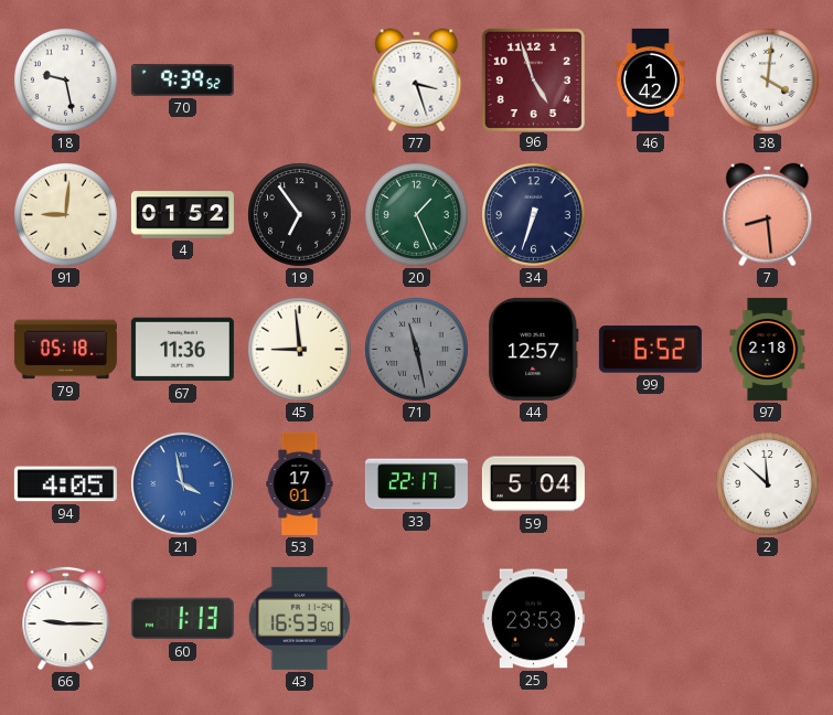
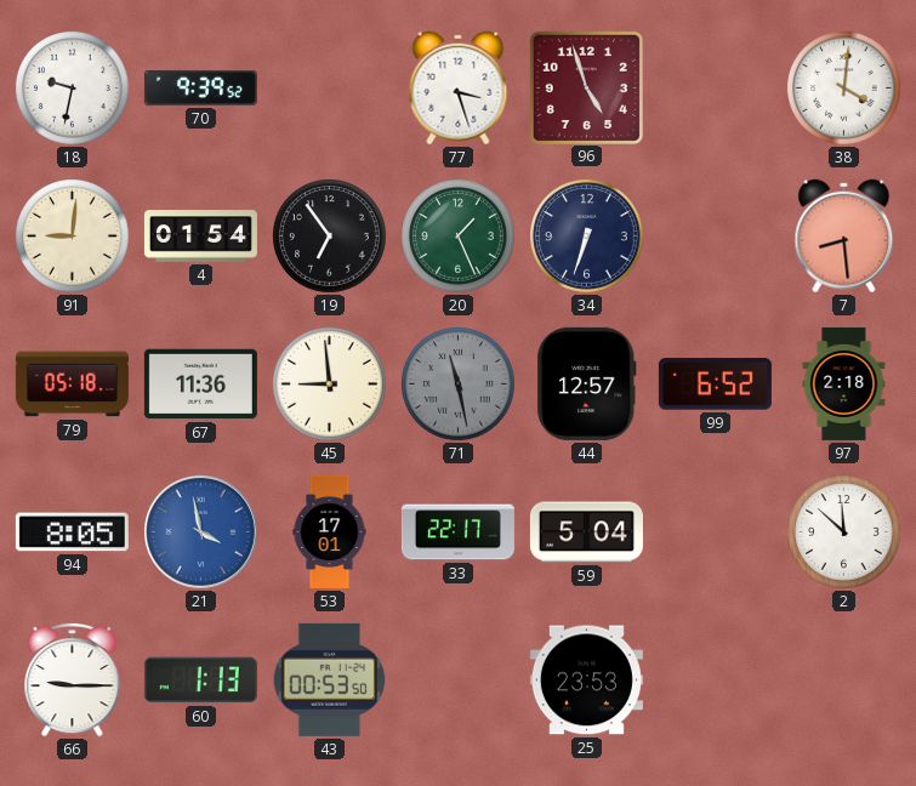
18: 9:28 -> 9:32
46: 1:42 -> none
4: 01:52 -> 01:54
94: 4:05 -> 8:05
43: 16:53 -> 00:53
